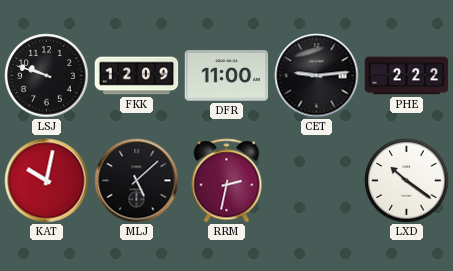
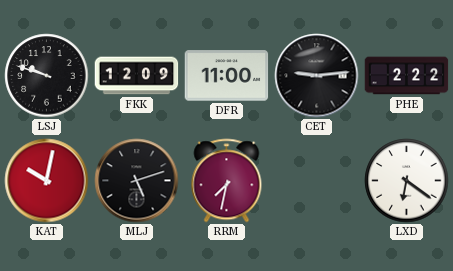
MLJ: 5:08 -> 5:12
RRM: 2:32 -> 7:32
LXD: 10:21 -> 6:21
